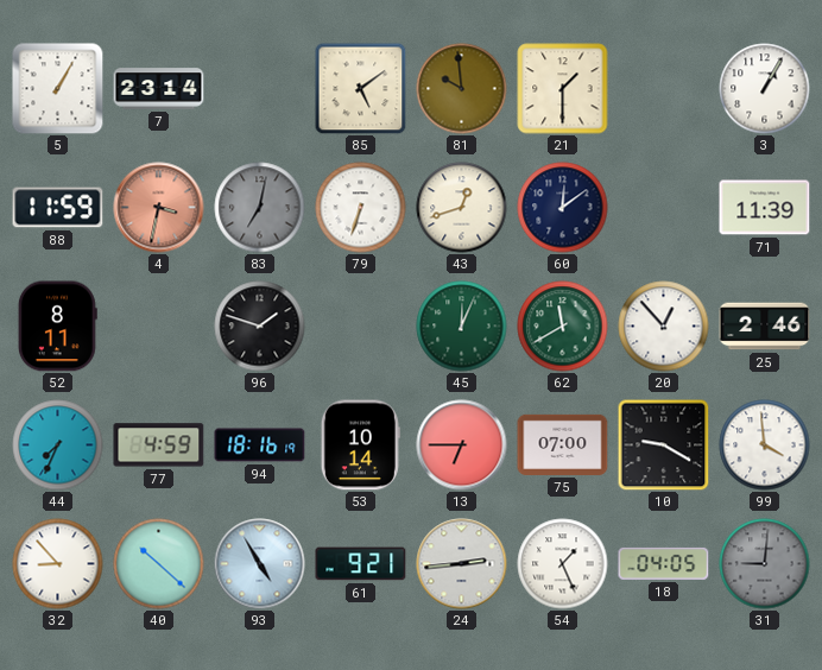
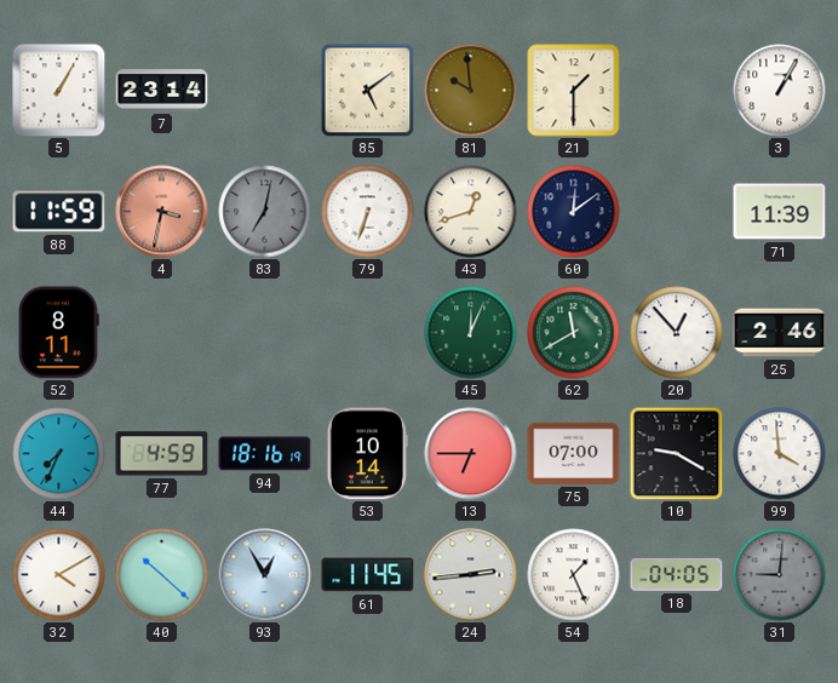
96: 1:48 -> none
32: 8:53 -> 4:10
93: 4:55 -> 12:55
61: 9:21 -> 11:45
